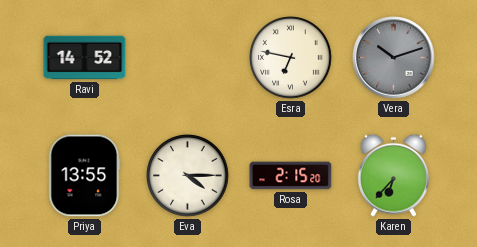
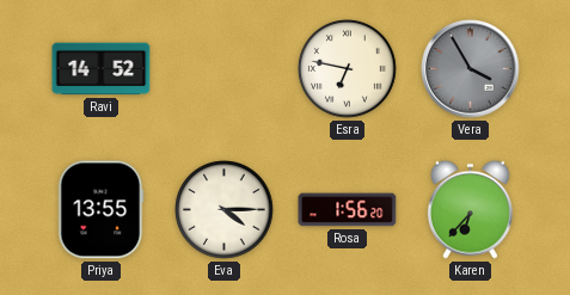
Vera: 10:12 -> 3:55
Rosa: 2:15 -> 1:56
